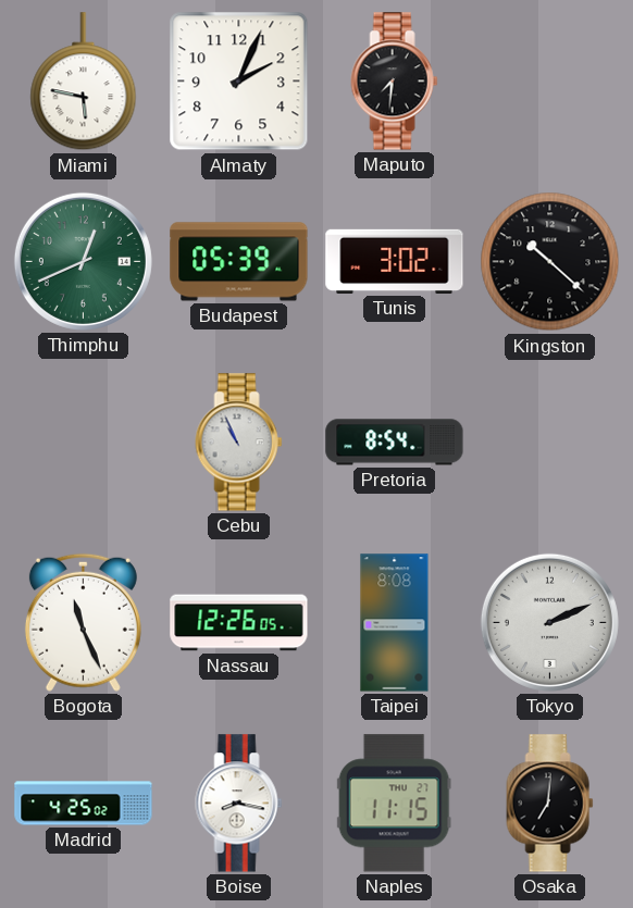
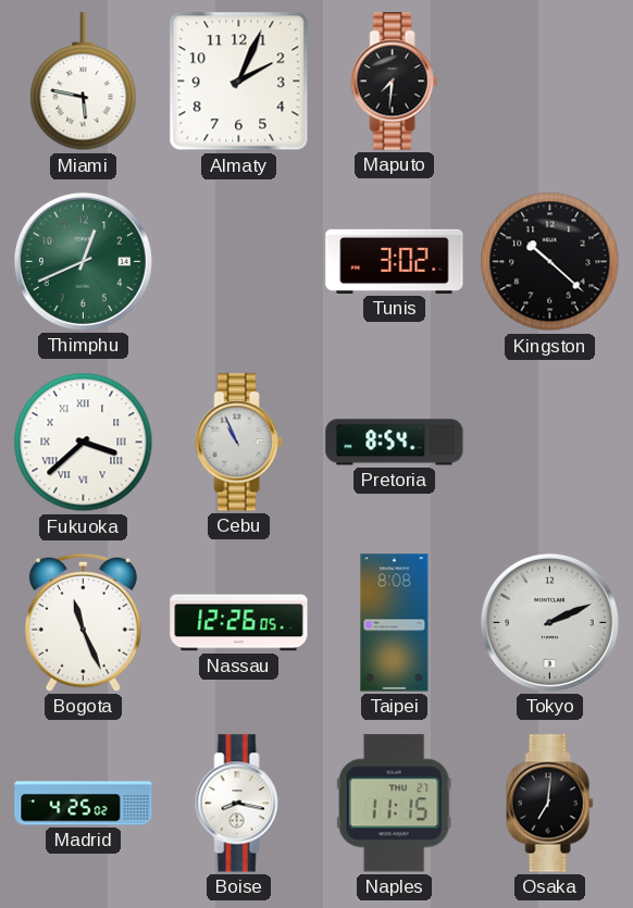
Budapest: 05:39 -> none
Fukuoka: none -> 3:38
